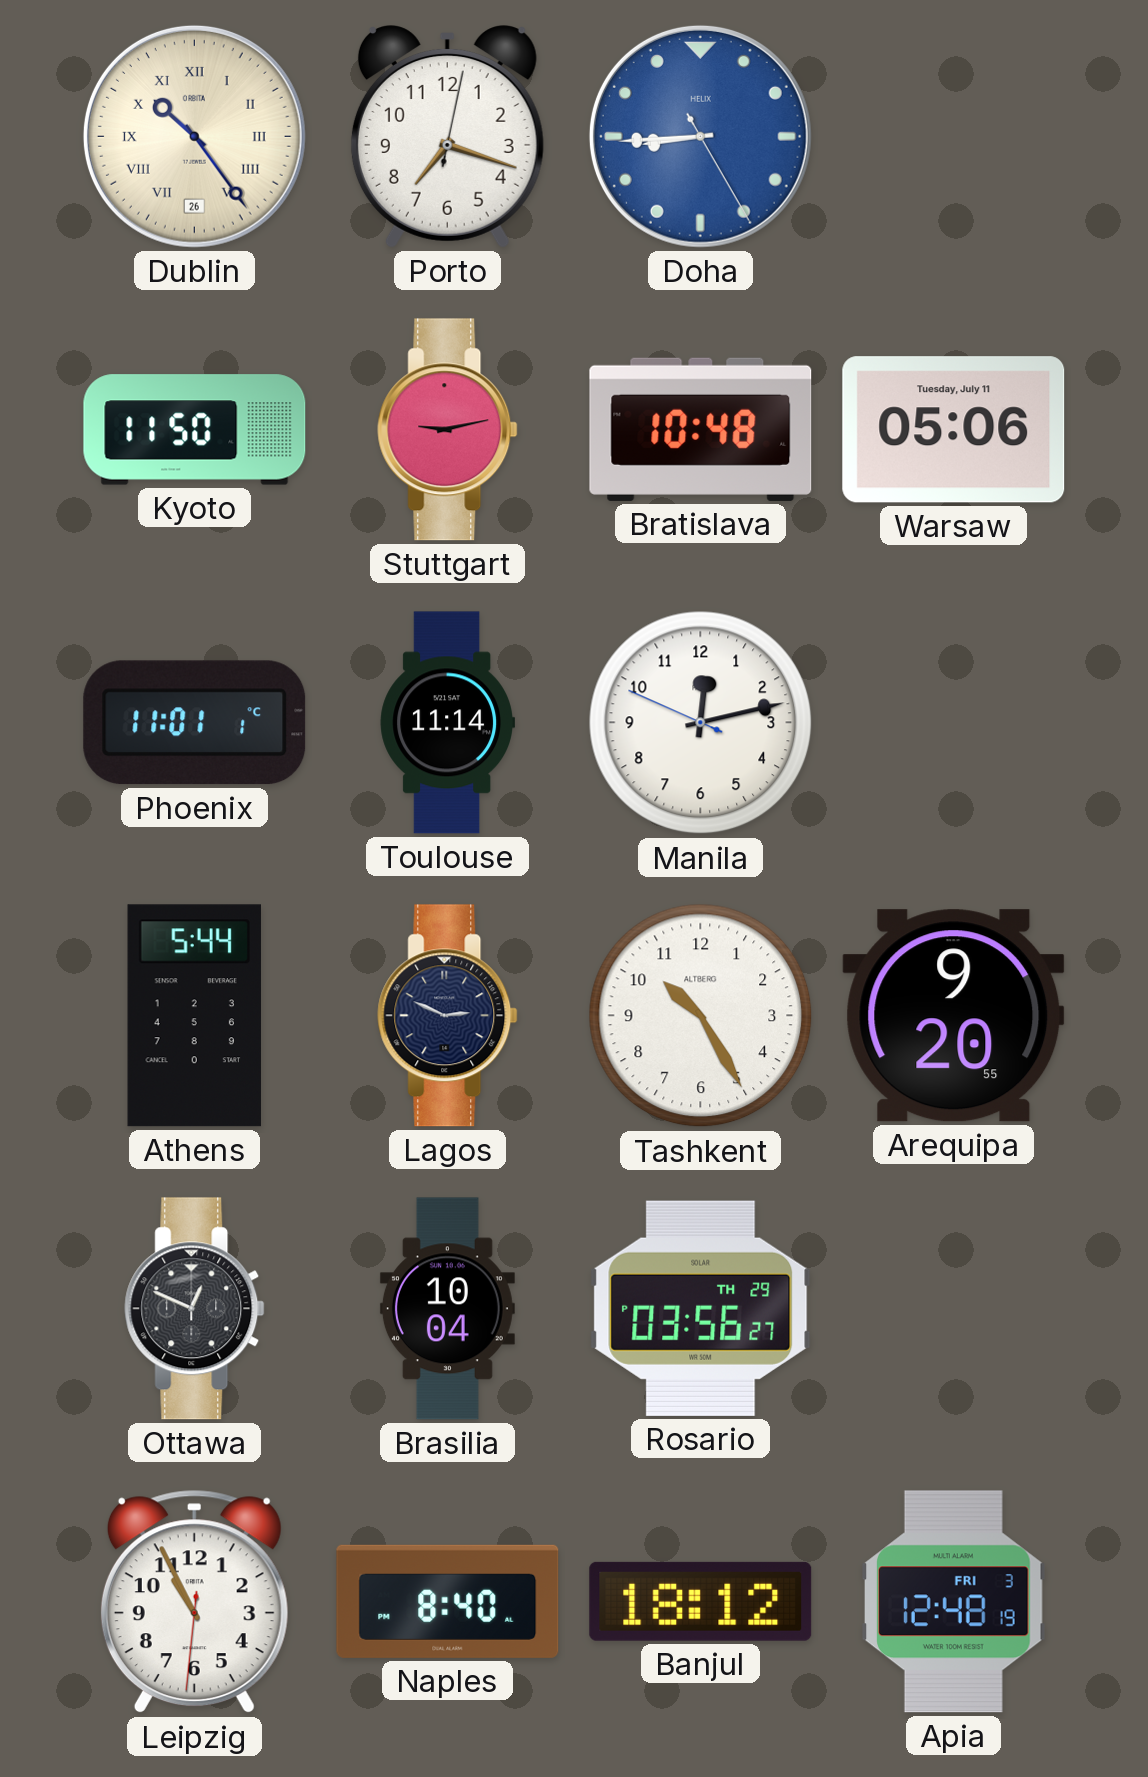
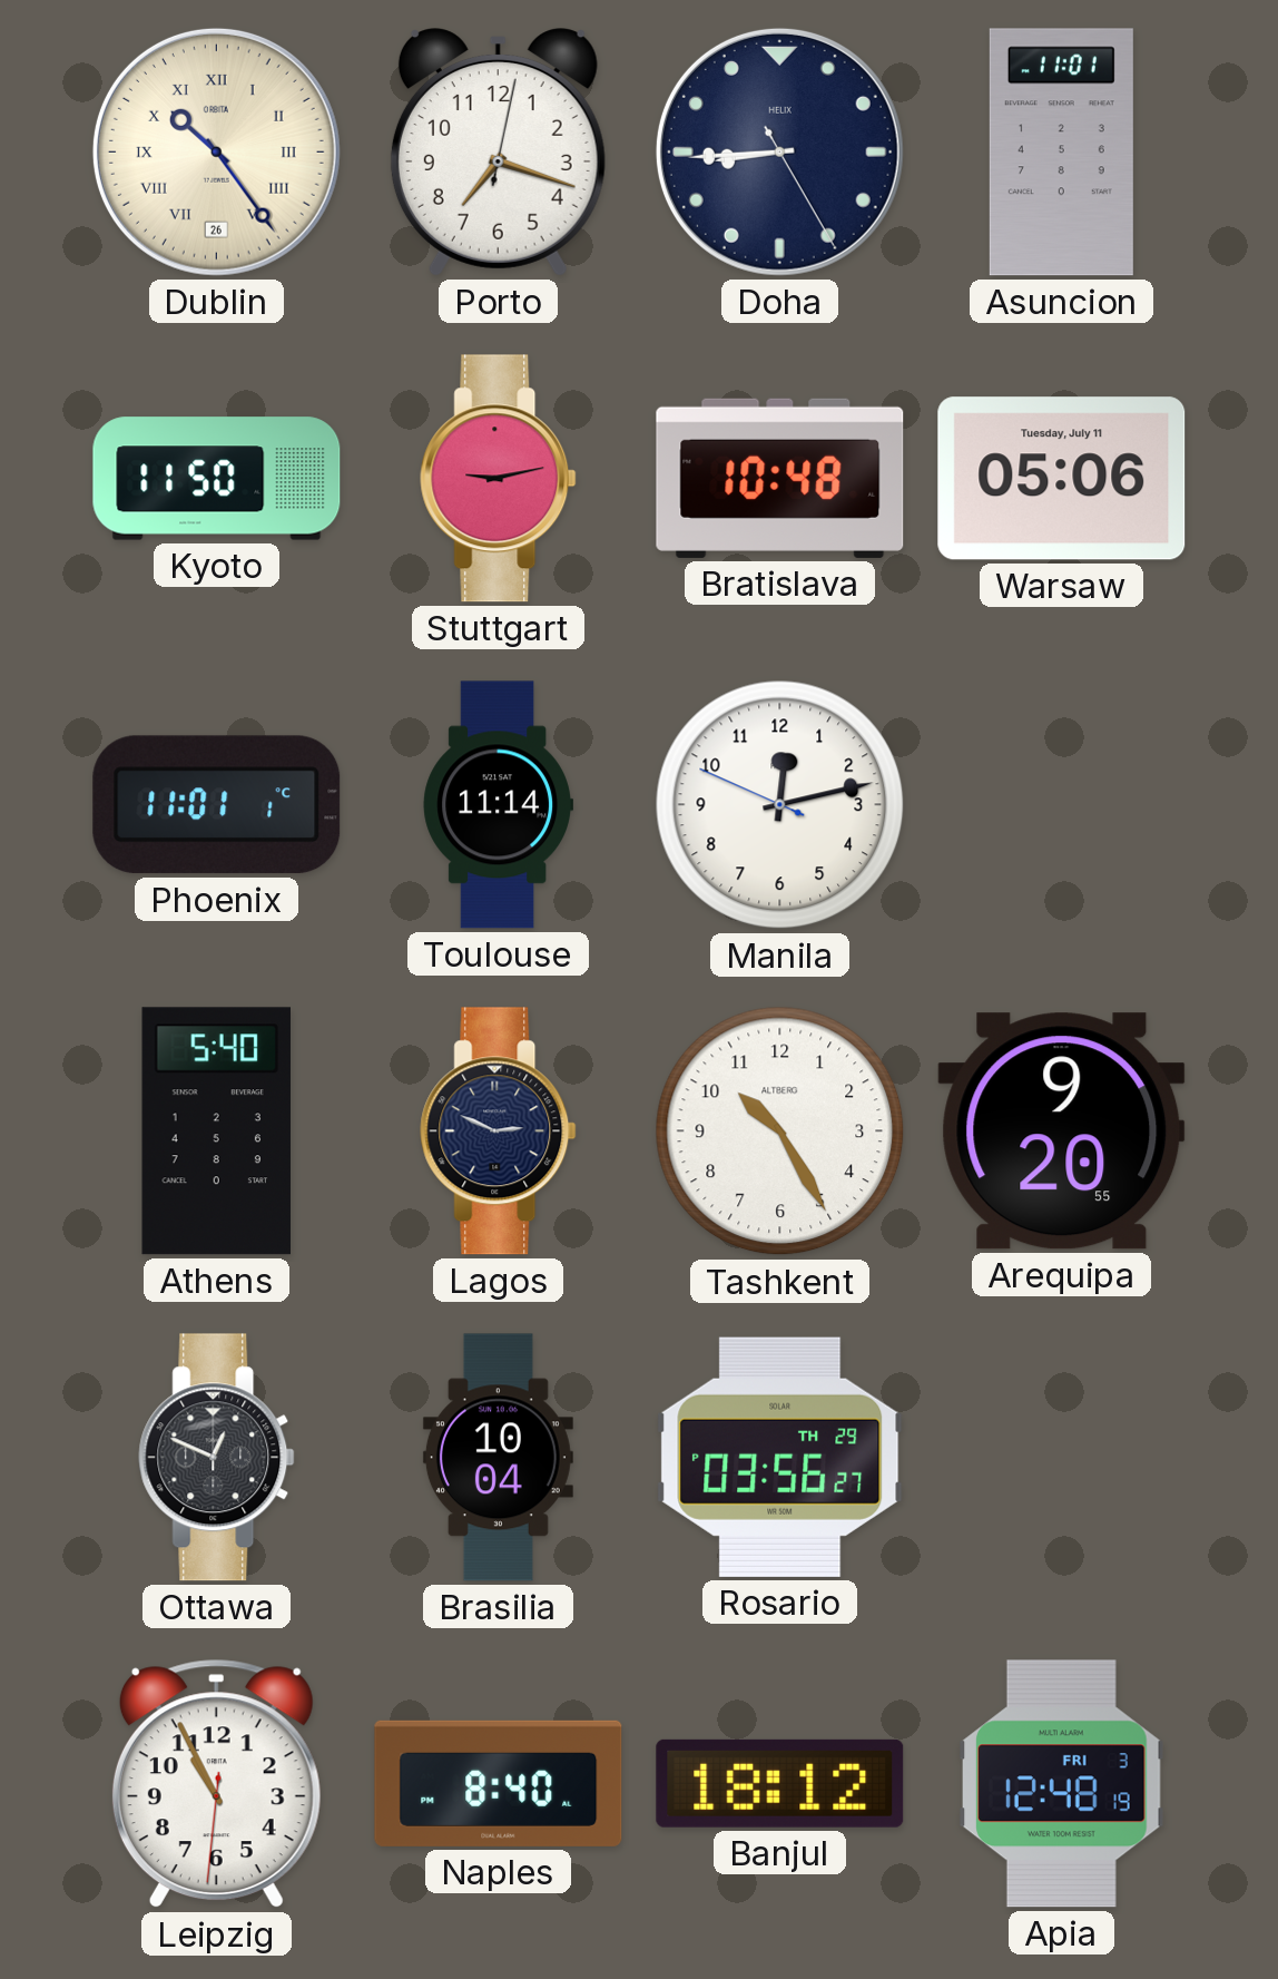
Doha dial: blue -> navy
Asuncion: none -> 11:01
Athens: 5:44 -> 5:40
